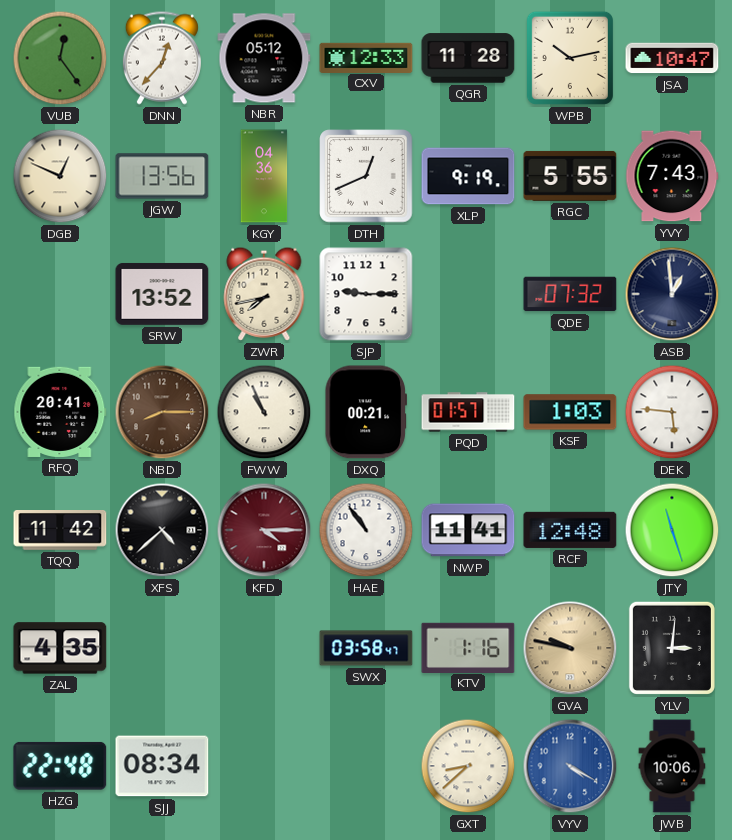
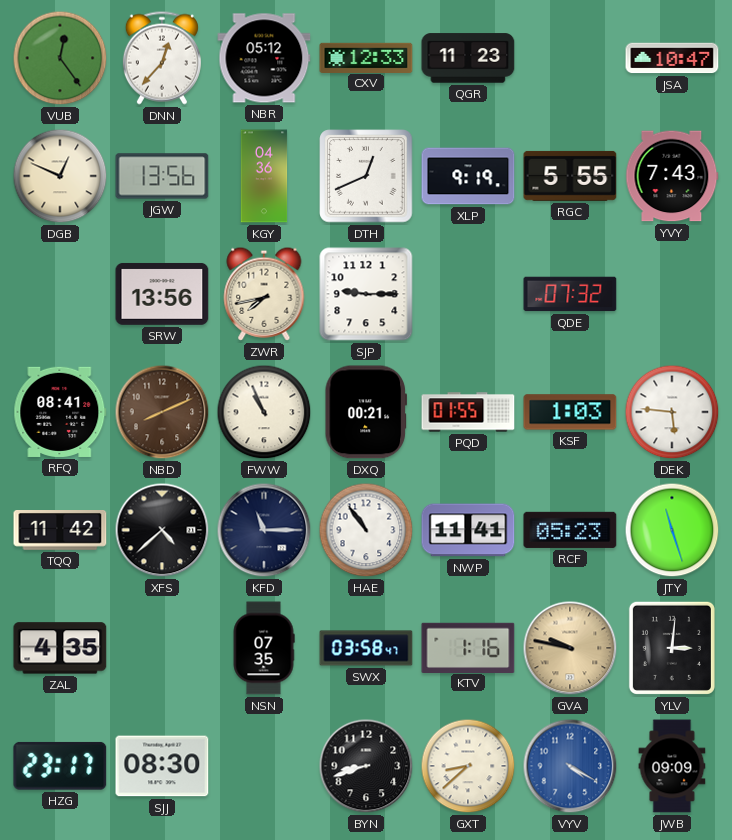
QGR: 11:28 -> 11:23
WPB: 10:13 -> none
SRW: 13:52 -> 13:56
ASB: 12:59 -> none
RFQ: 20:41 -> 08:41
NBD: 8:15 -> 8:11
PQD: 01:57 -> 01:55
KFD: 4:15 -> 11:15
KFD dial: burgundy -> navy
RCF: 12:48 -> 05:23
NSN: none -> 07:35
HZG: 22:48 -> 23:17
SJJ: 08:34 -> 08:30
BYN: none -> 8:42
JWB: 10:06 -> 09:09
